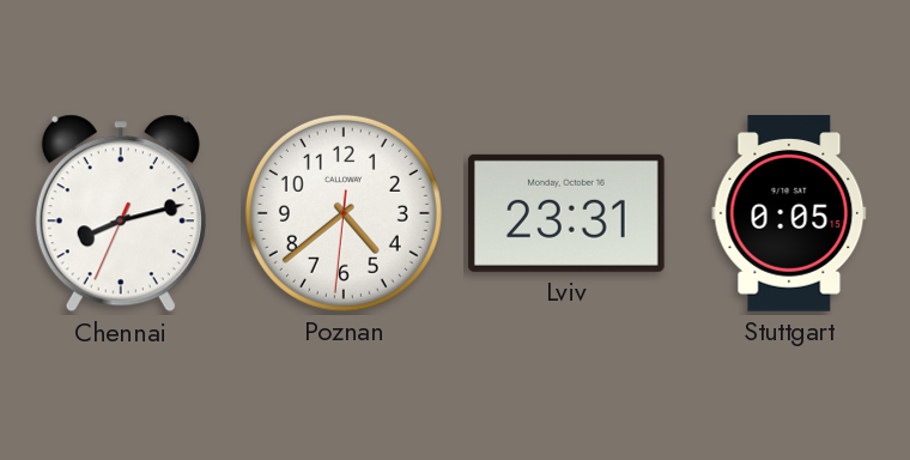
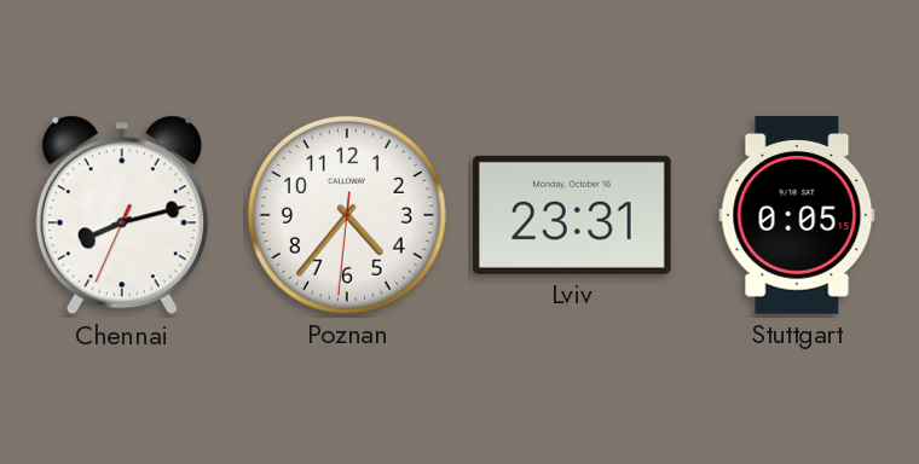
Poznan: 4:38 -> 4:36
